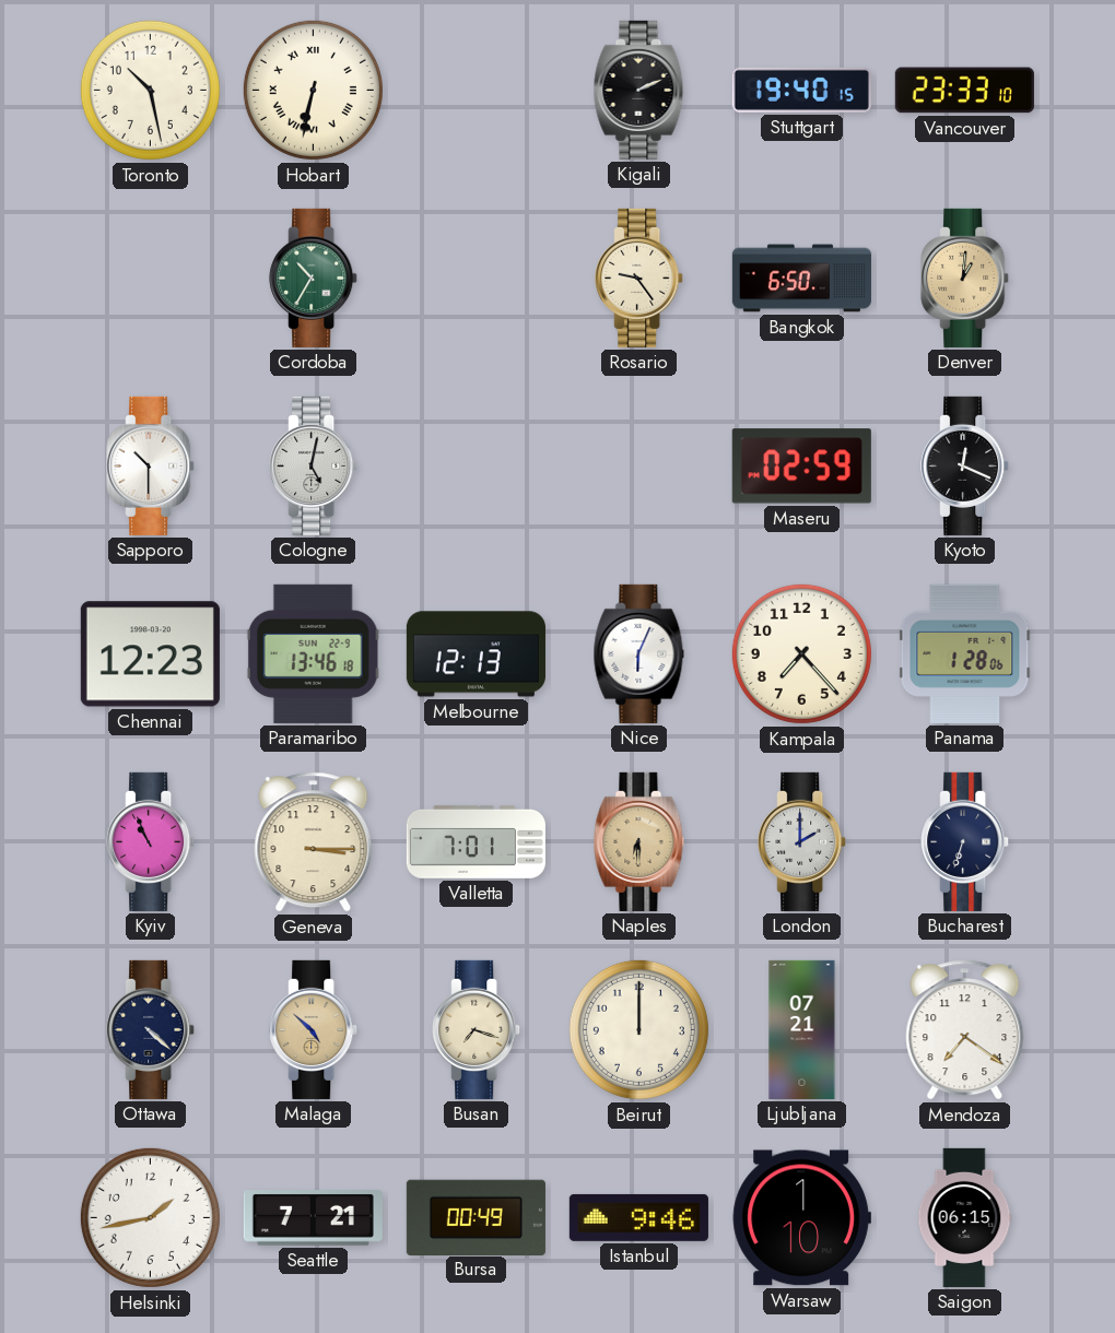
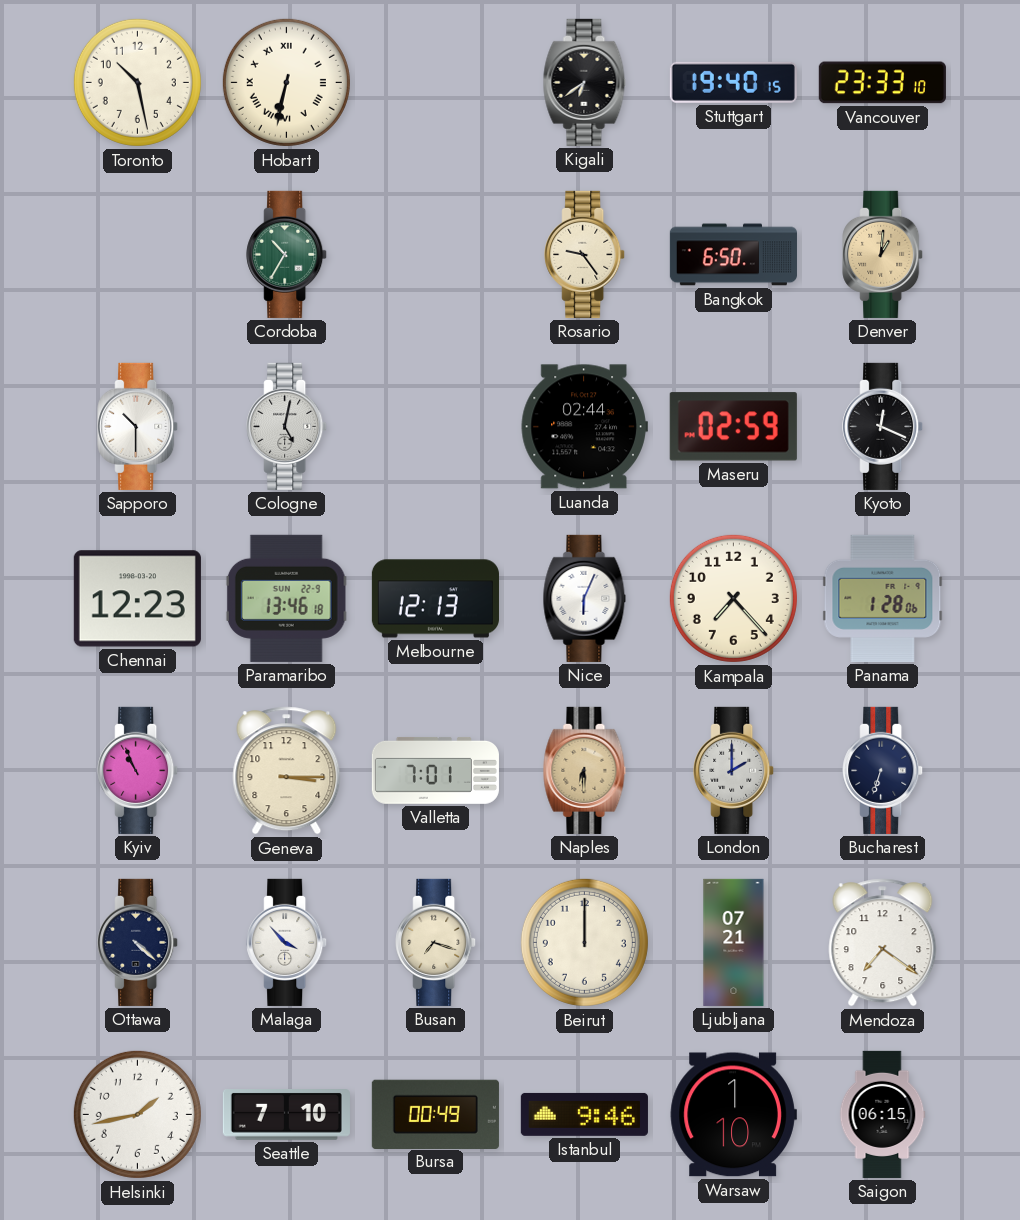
Kigali: 2:11 -> 6:39
Luanda: none -> 02:44
Malaga: 4:52 -> 3:53
Malaga dial: champagne -> white
Seattle: 7:21 -> 7:10
